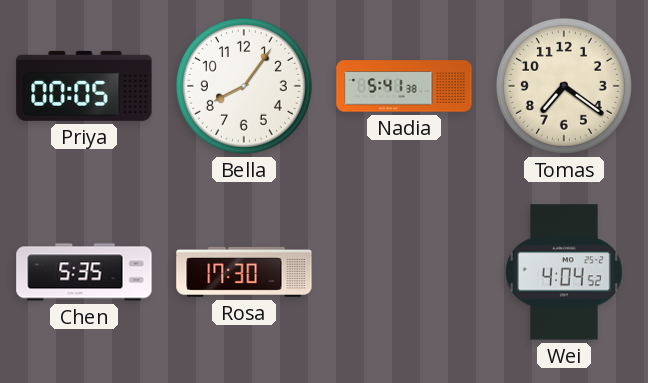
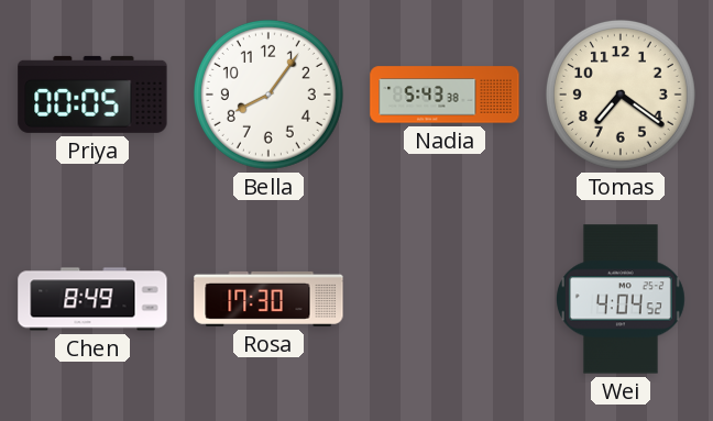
Nadia: 5:41 -> 5:43
Chen: 5:35 -> 8:49
